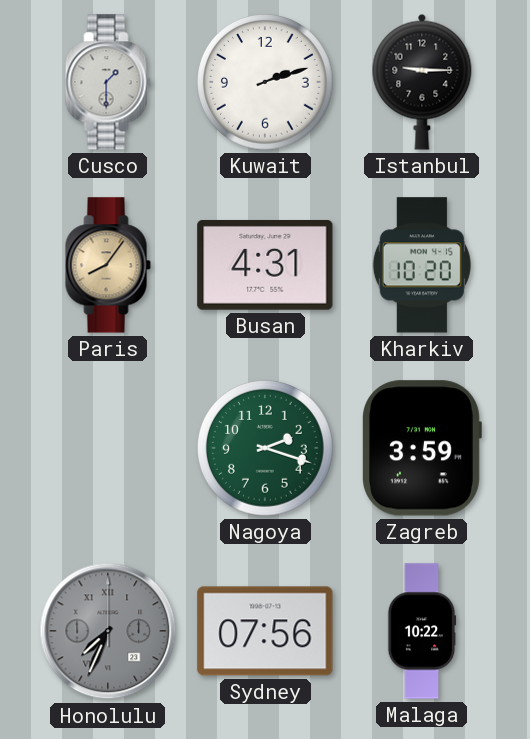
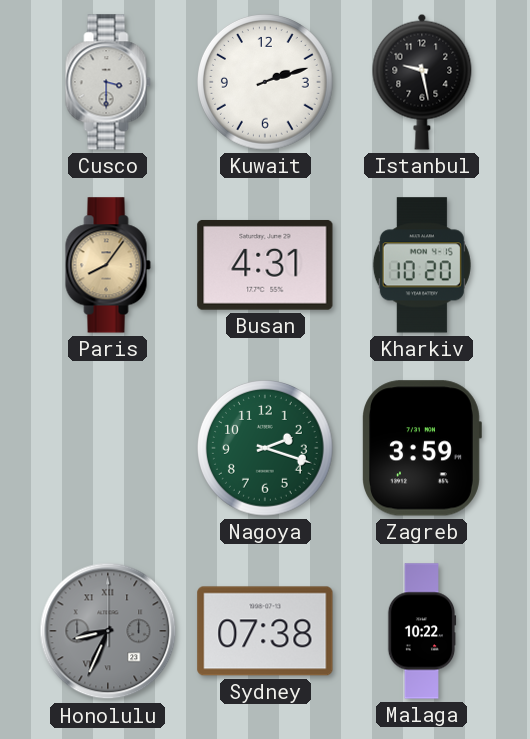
Cusco: 1:30 -> 3:30
Istanbul: 9:15 -> 9:28
Honolulu: 7:34 -> 8:34
Sydney: 07:56 -> 07:38
